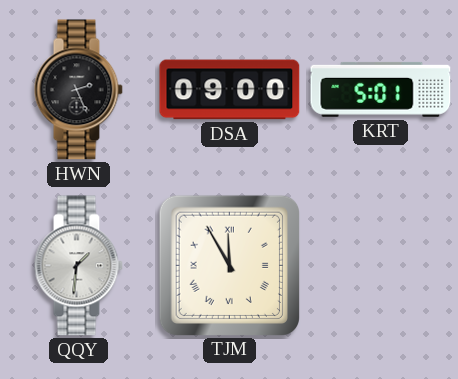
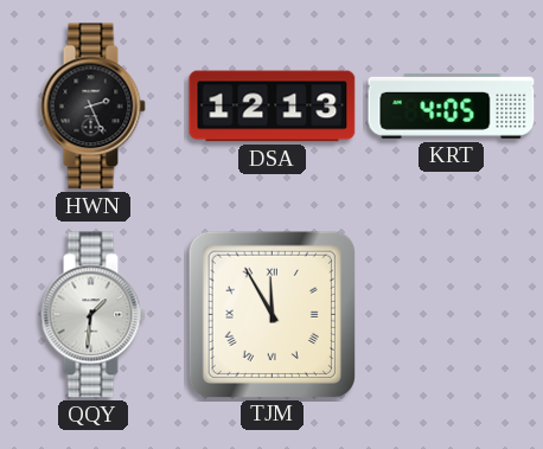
DSA: 09:00 -> 12:13
KRT: 5:01 -> 4:05
